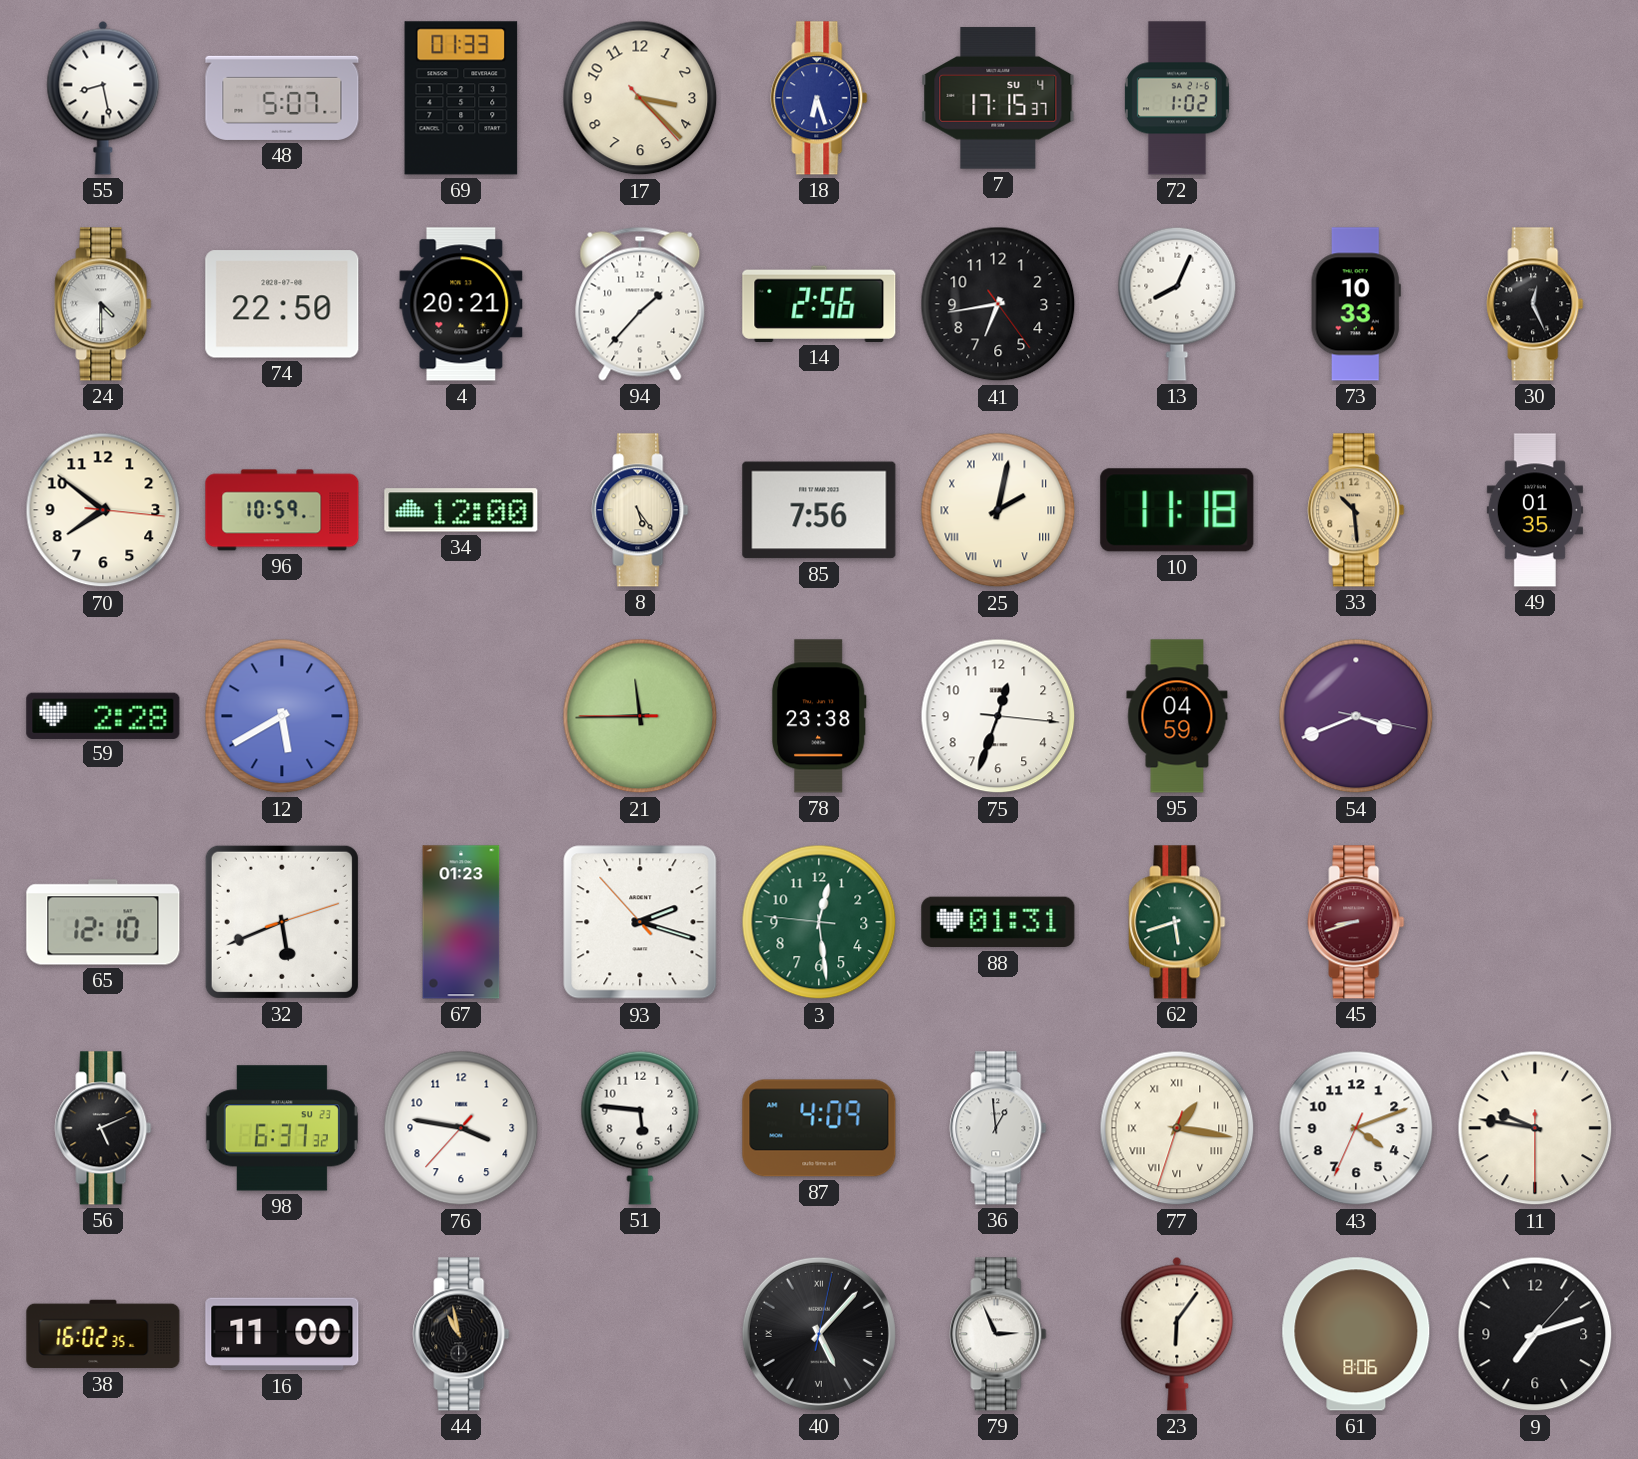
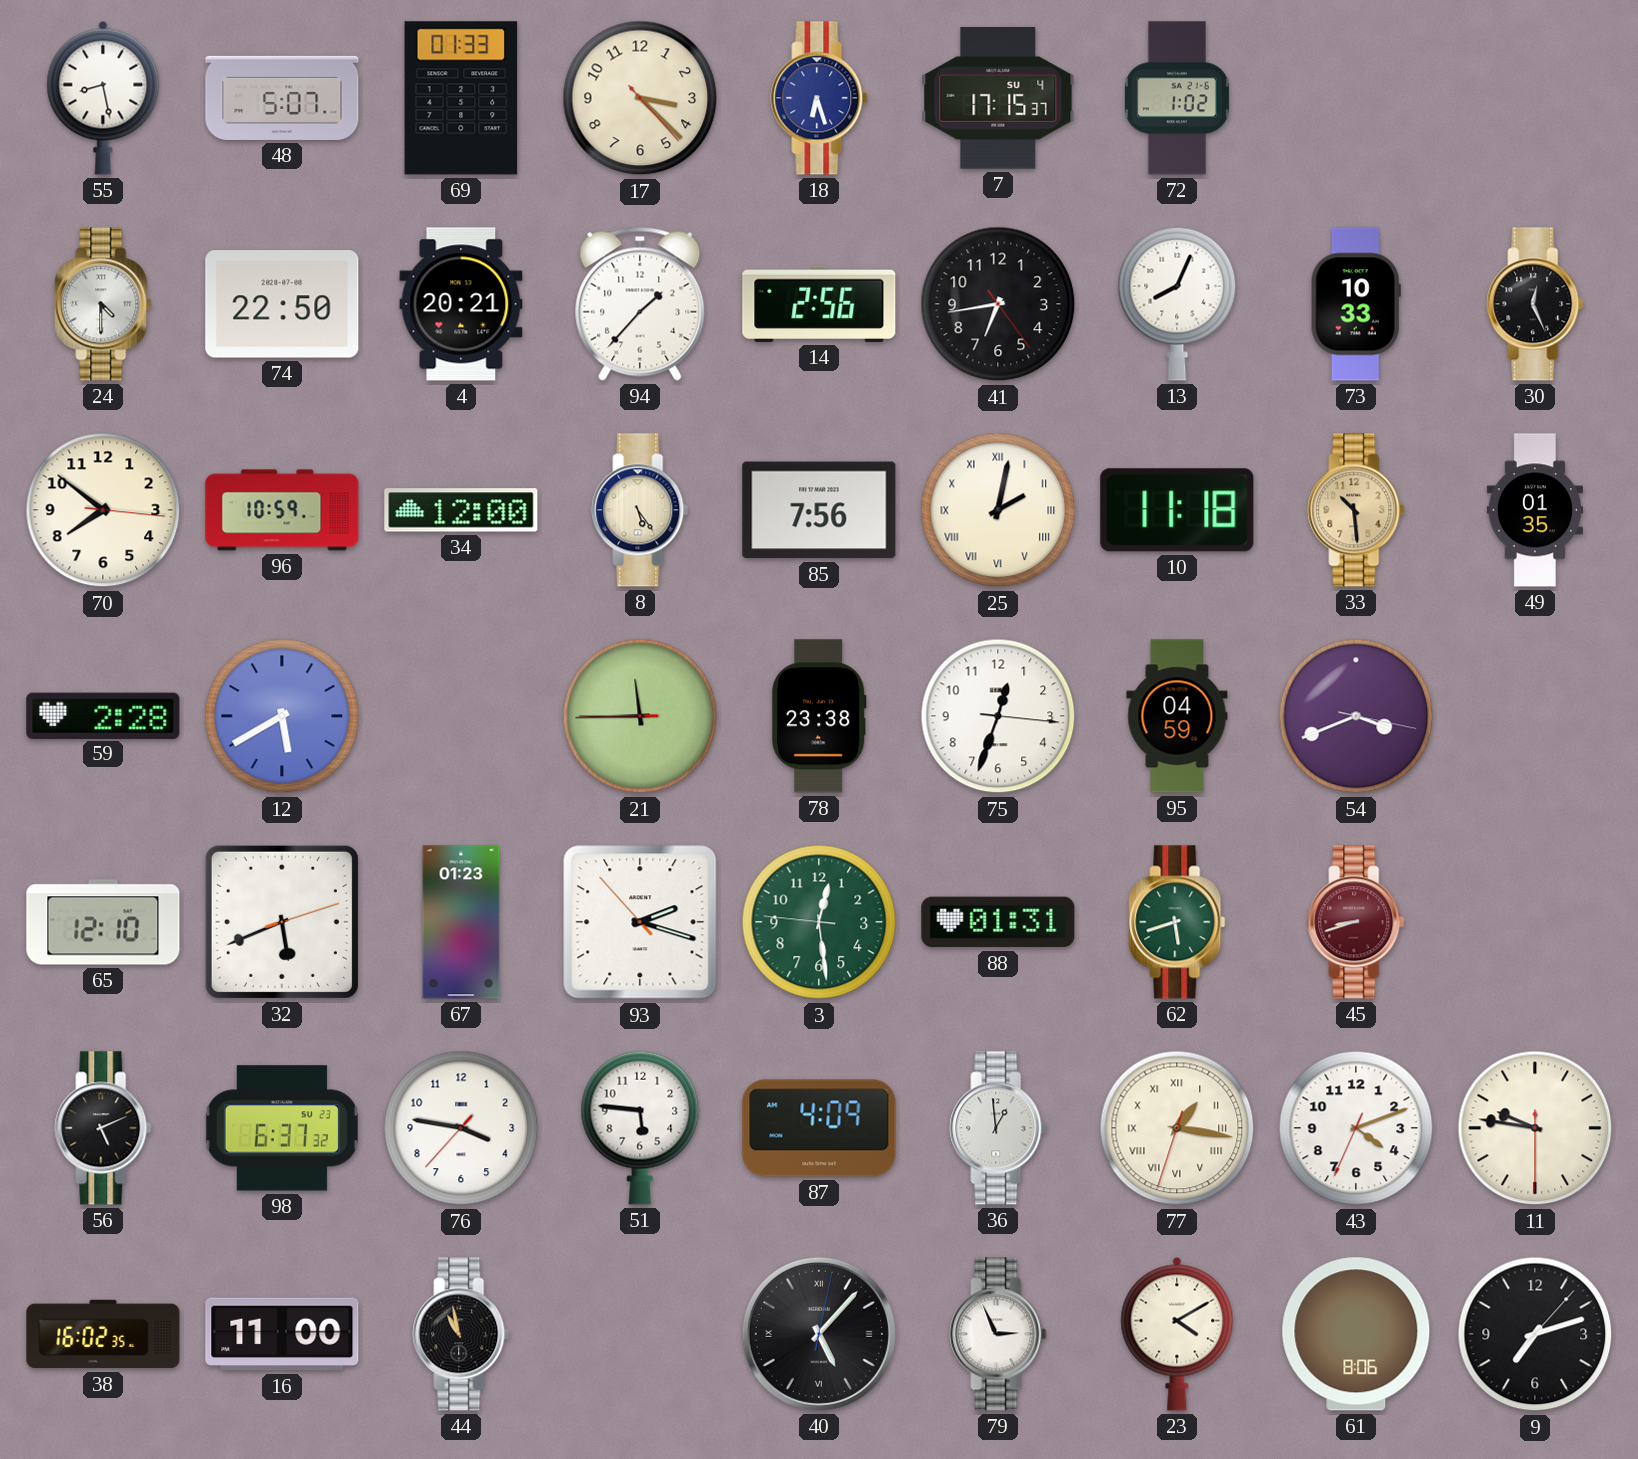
23: 6:06 -> 4:10
